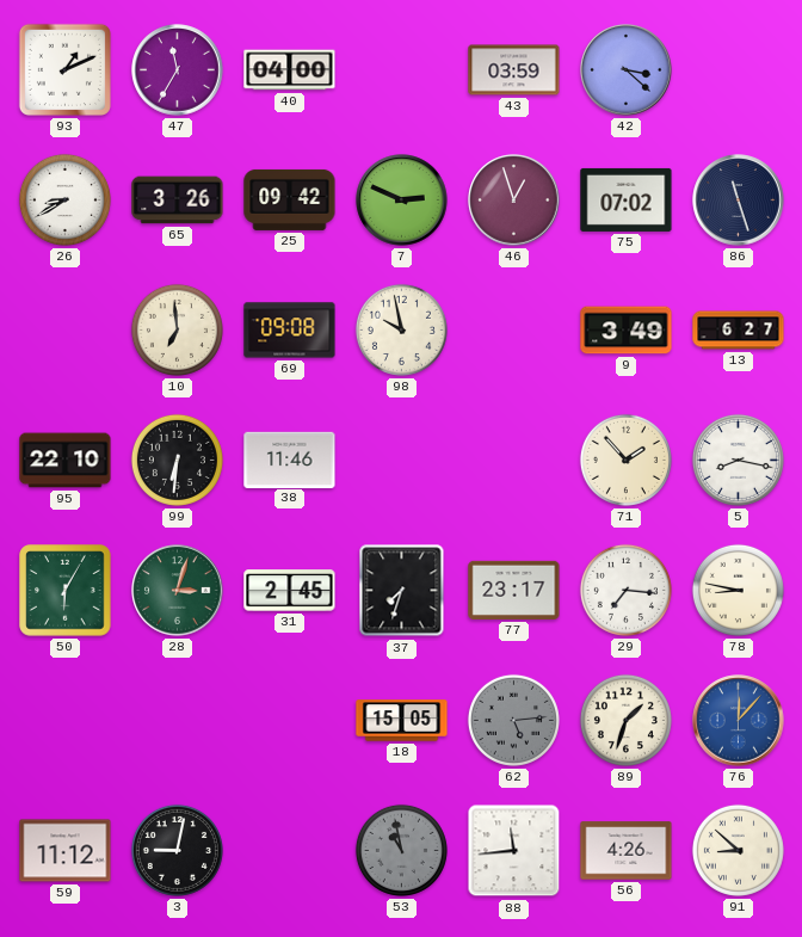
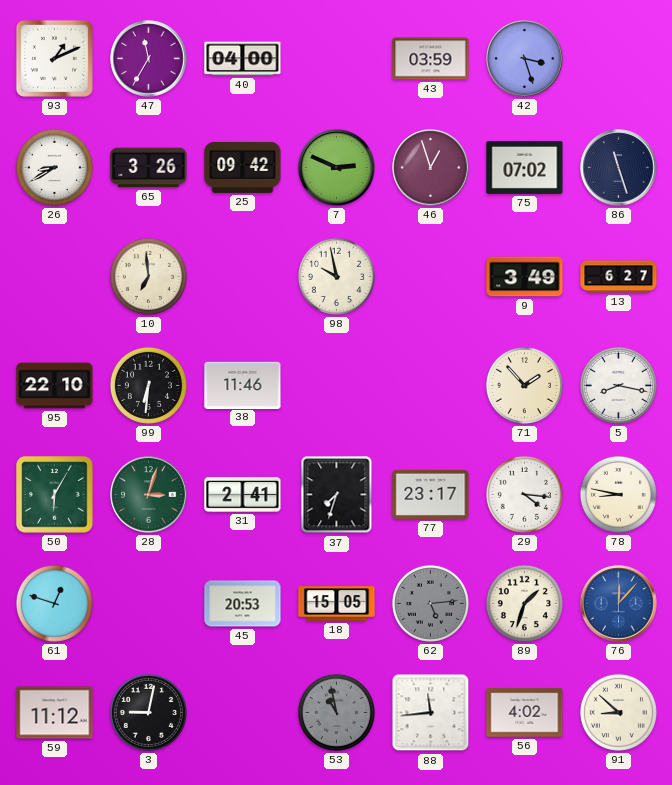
42: 3:22 -> 3:27
69: 09:08 -> none
31: 2:45 -> 2:41
29: 7:16 -> 4:16
61: none -> 12:48
45: none -> 20:53
56: 4:26 -> 4:02
